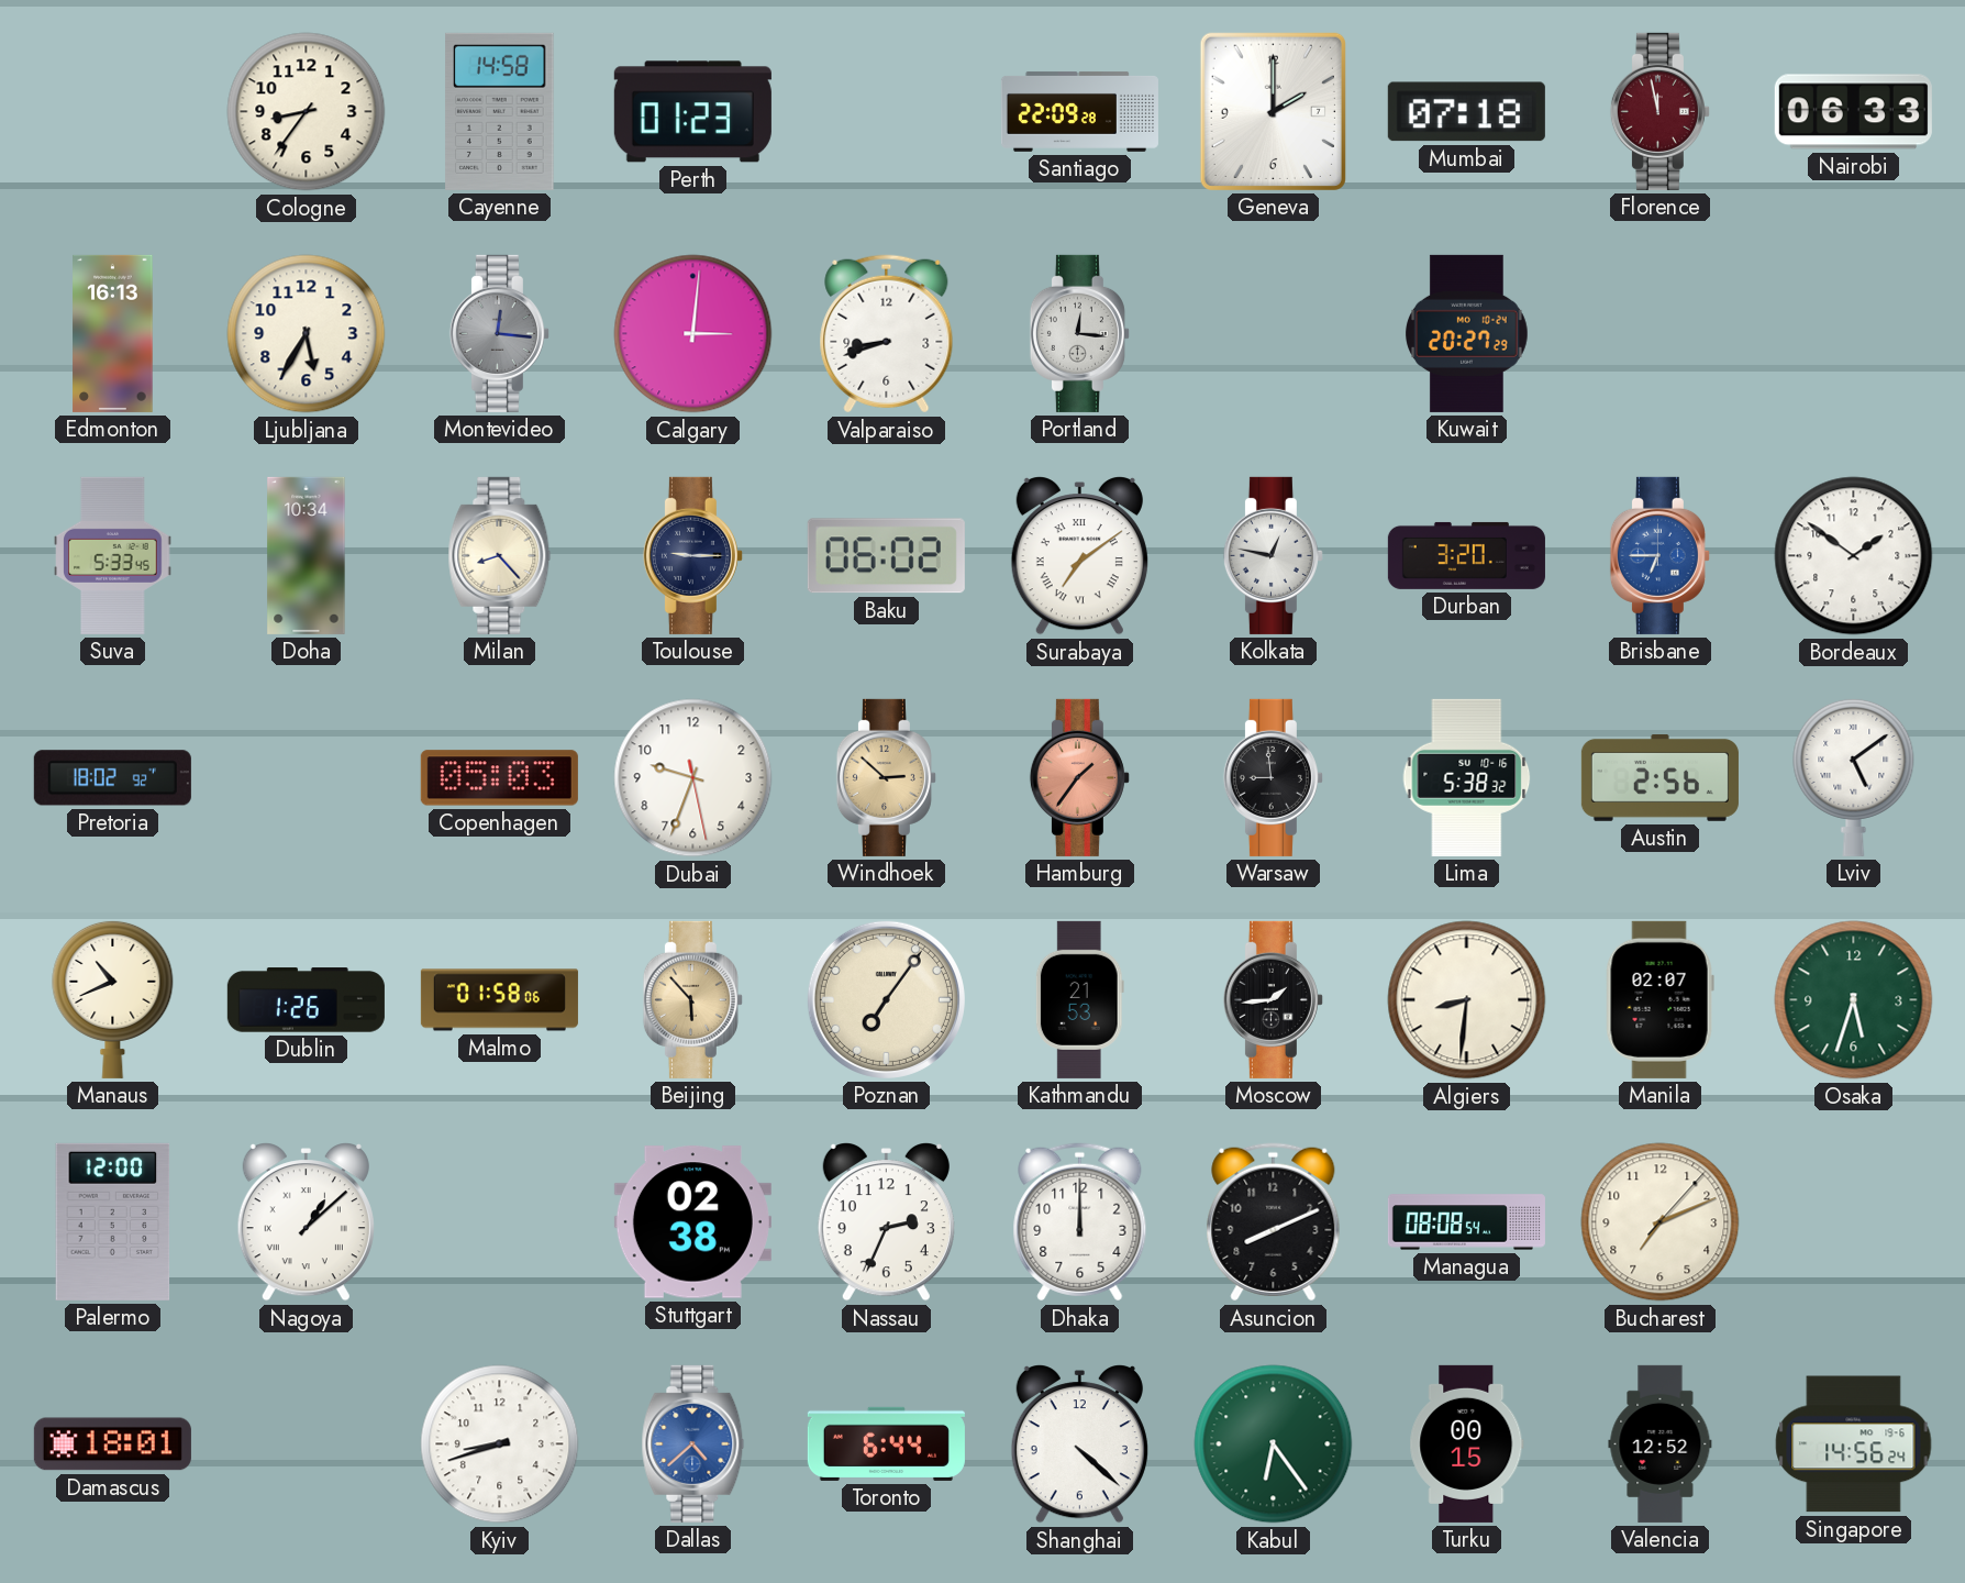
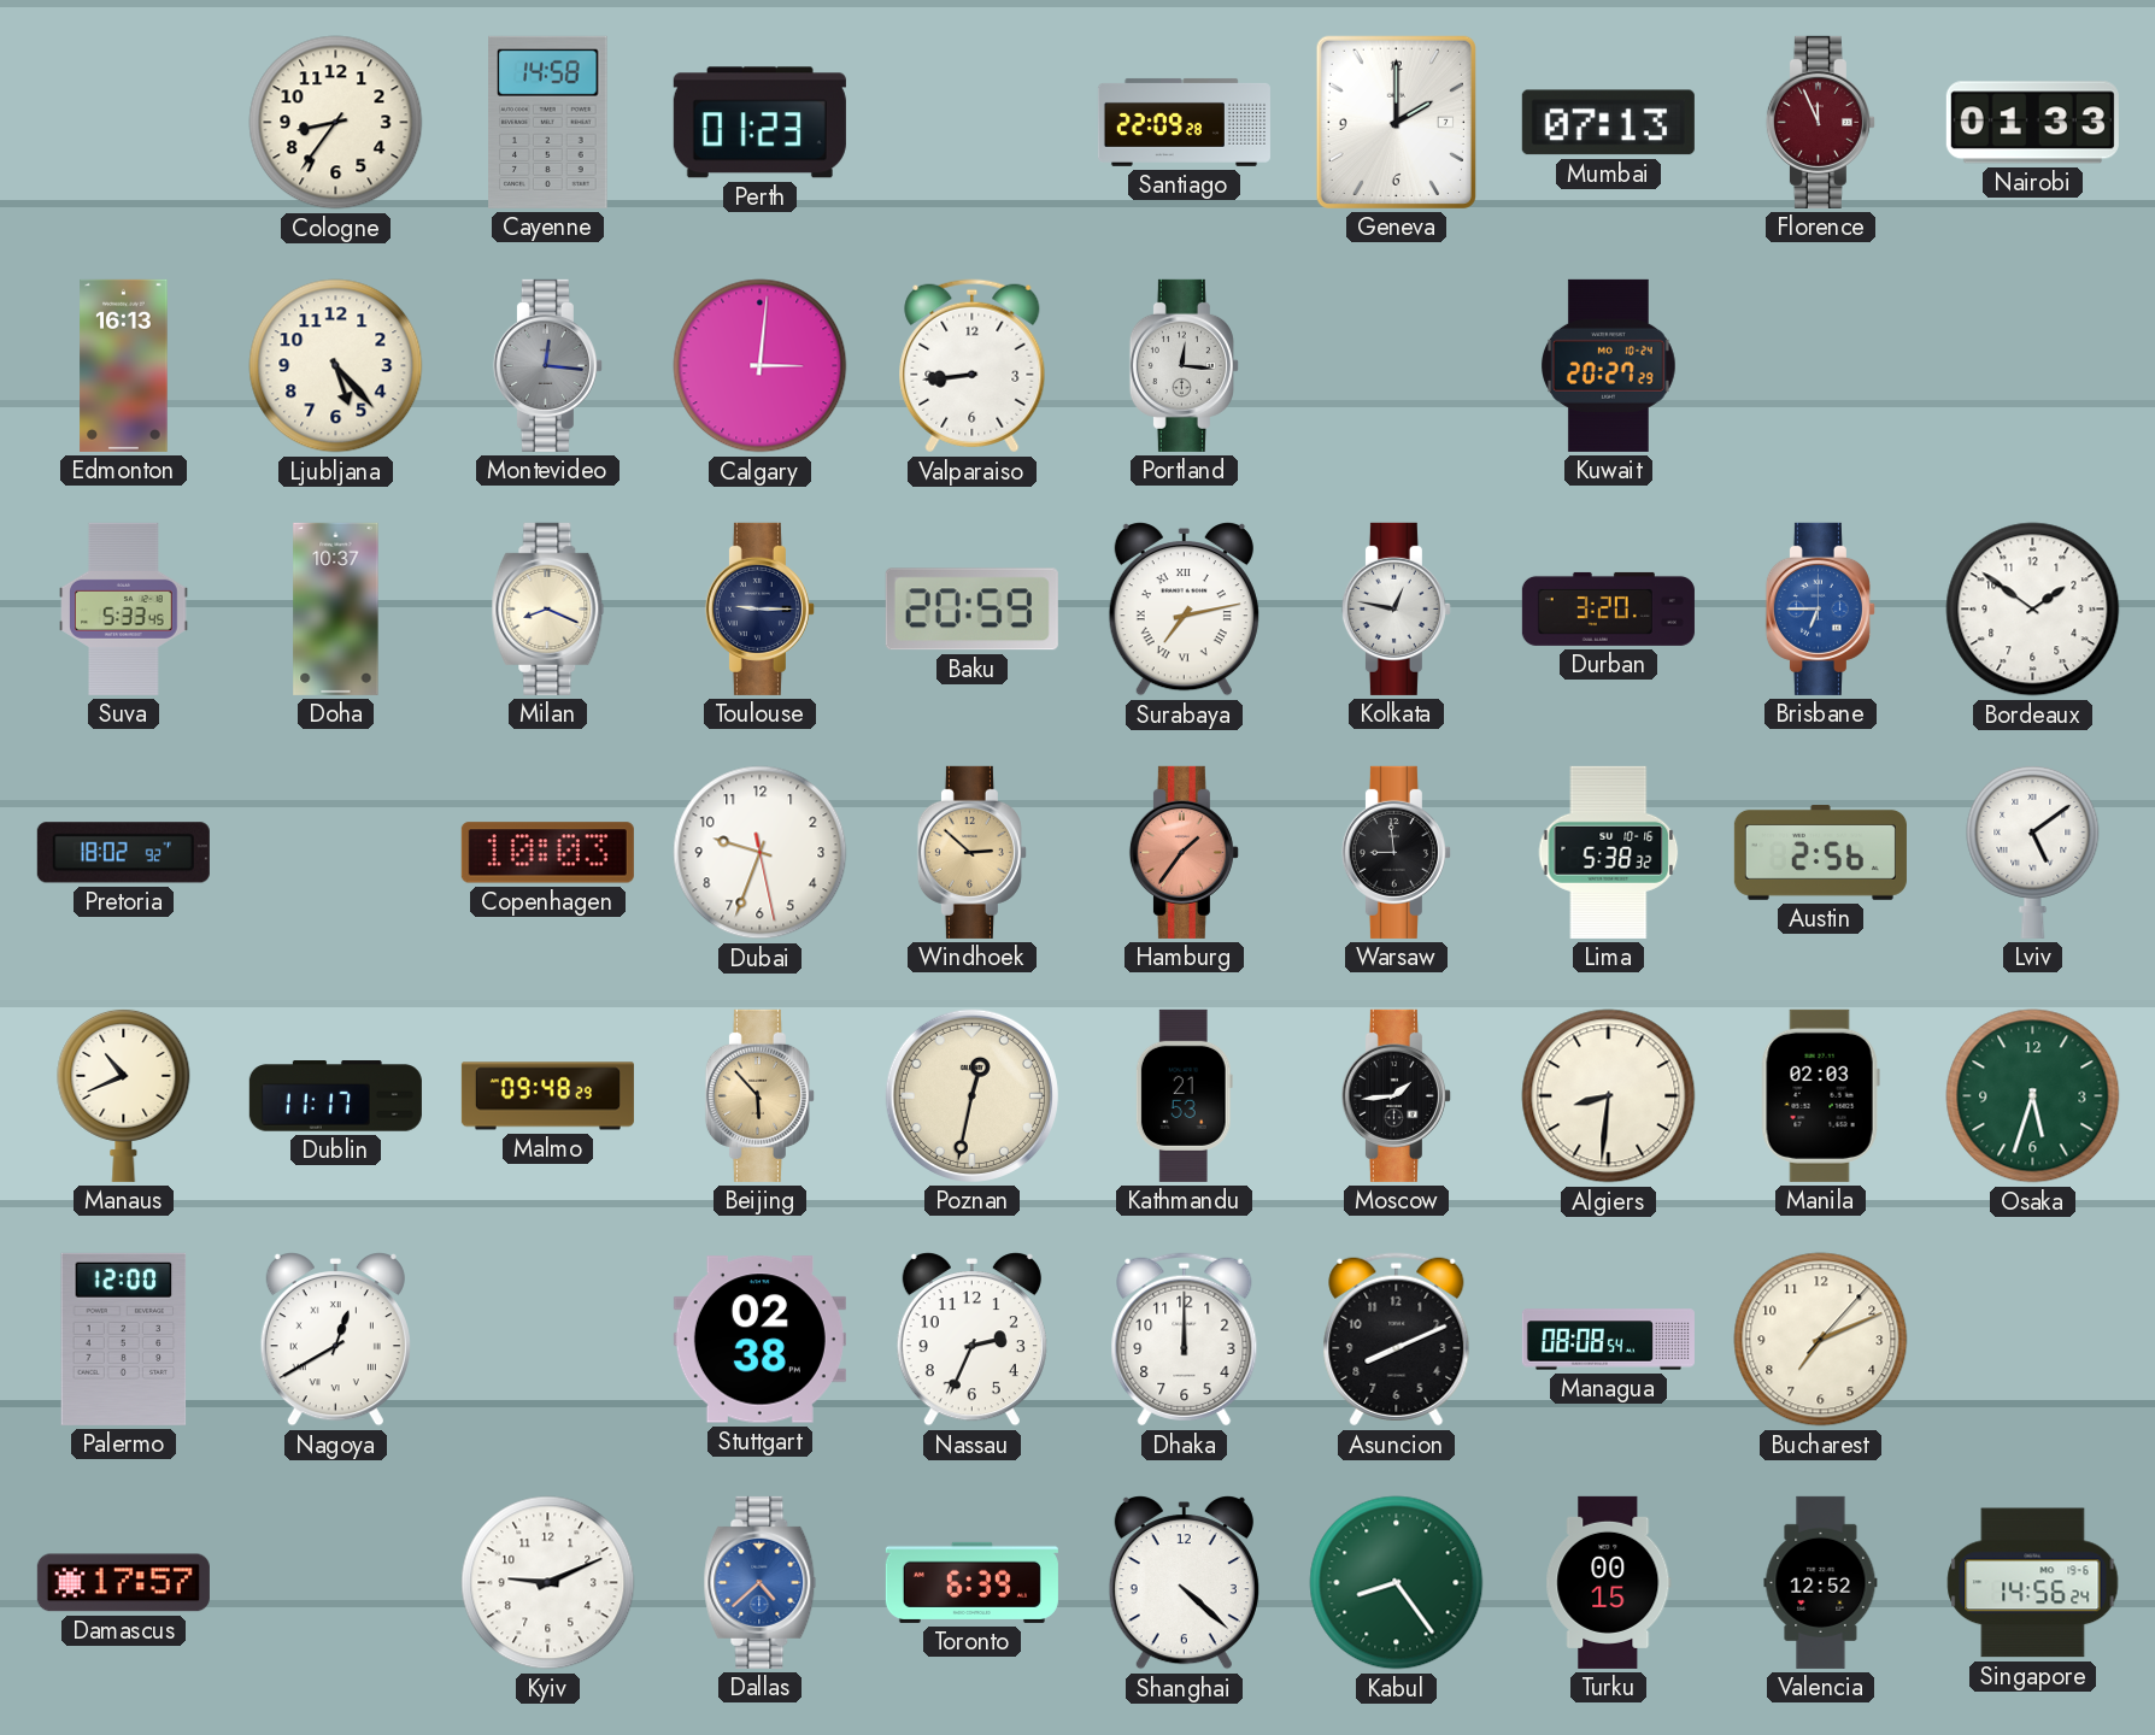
Mumbai: 07:18 -> 07:13
Florence: 11:58 -> 11:56
Nairobi: 06:33 -> 01:33
Ljubljana: 5:35 -> 5:23
Valparaiso: 8:42 -> 8:44
Doha: 10:34 -> 10:37
Milan: 8:23 -> 8:19
Baku: 06:02 -> 20:59
Surabaya: 7:09 -> 7:13
Copenhagen: 05:03 -> 10:03
Dublin: 1:26 -> 11:17
Malmo: 01:58 -> 09:48
Poznan: 7:06 -> 12:32
Manila: 02:07 -> 02:03
Nagoya: 1:08 -> 12:40
Damascus: 18:01 -> 17:57
Kyiv: 8:42 -> 9:11
Toronto: 6:44 -> 6:39
Kabul: 6:24 -> 8:24
